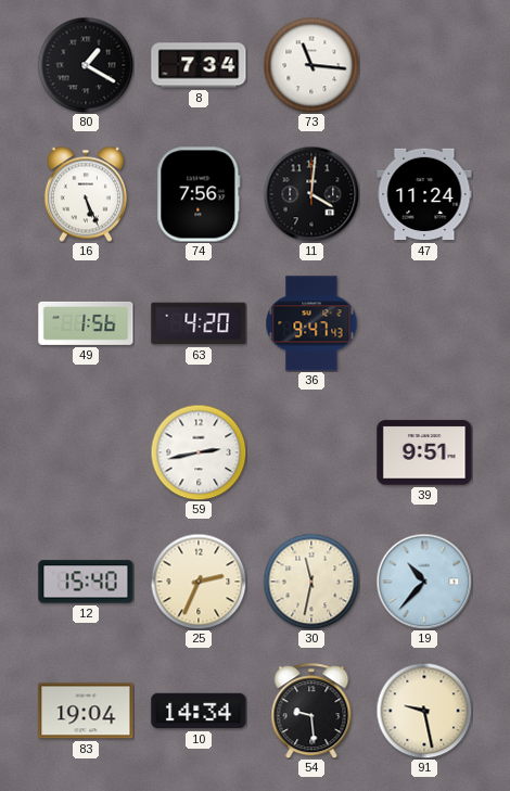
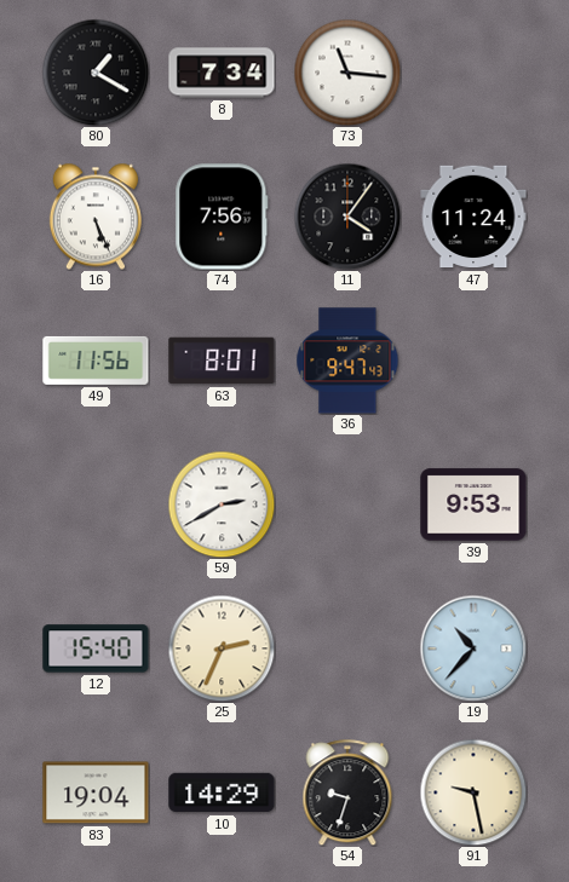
11: 4:01 -> 4:06
49: 1:56 -> 11:56
63: 4:20 -> 8:01
59: 2:43 -> 2:40
39: 9:51 -> 9:53
30: 11:32 -> none
10: 14:34 -> 14:29
54: 9:29 -> 9:33
